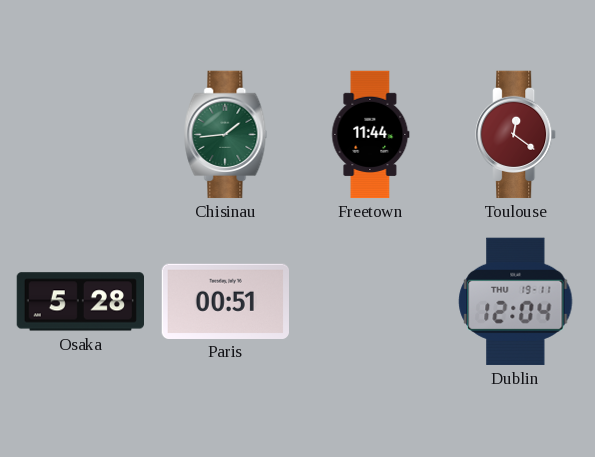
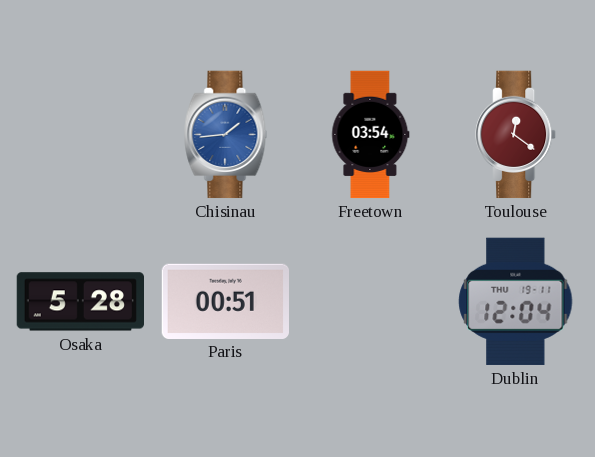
Chisinau dial: green -> blue
Freetown: 11:44 -> 03:54
